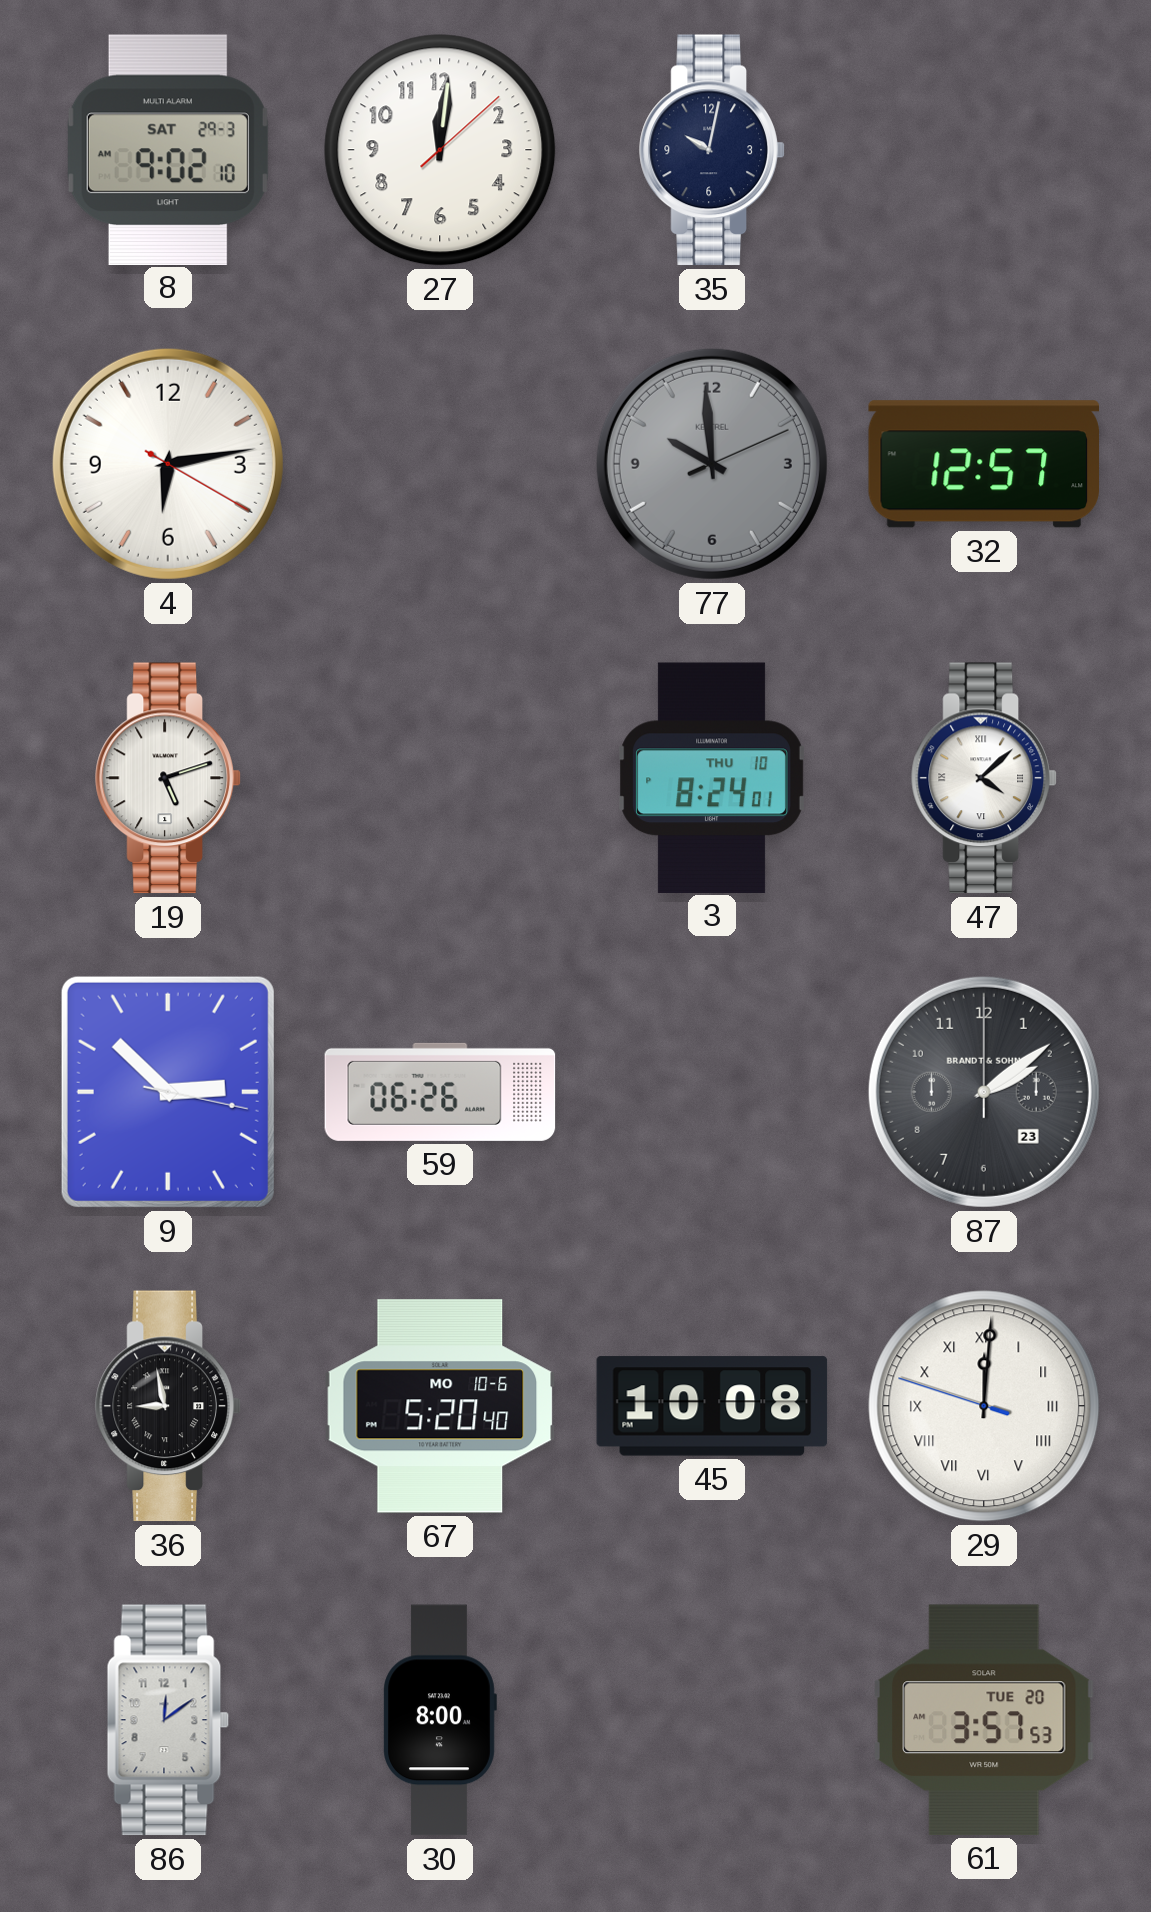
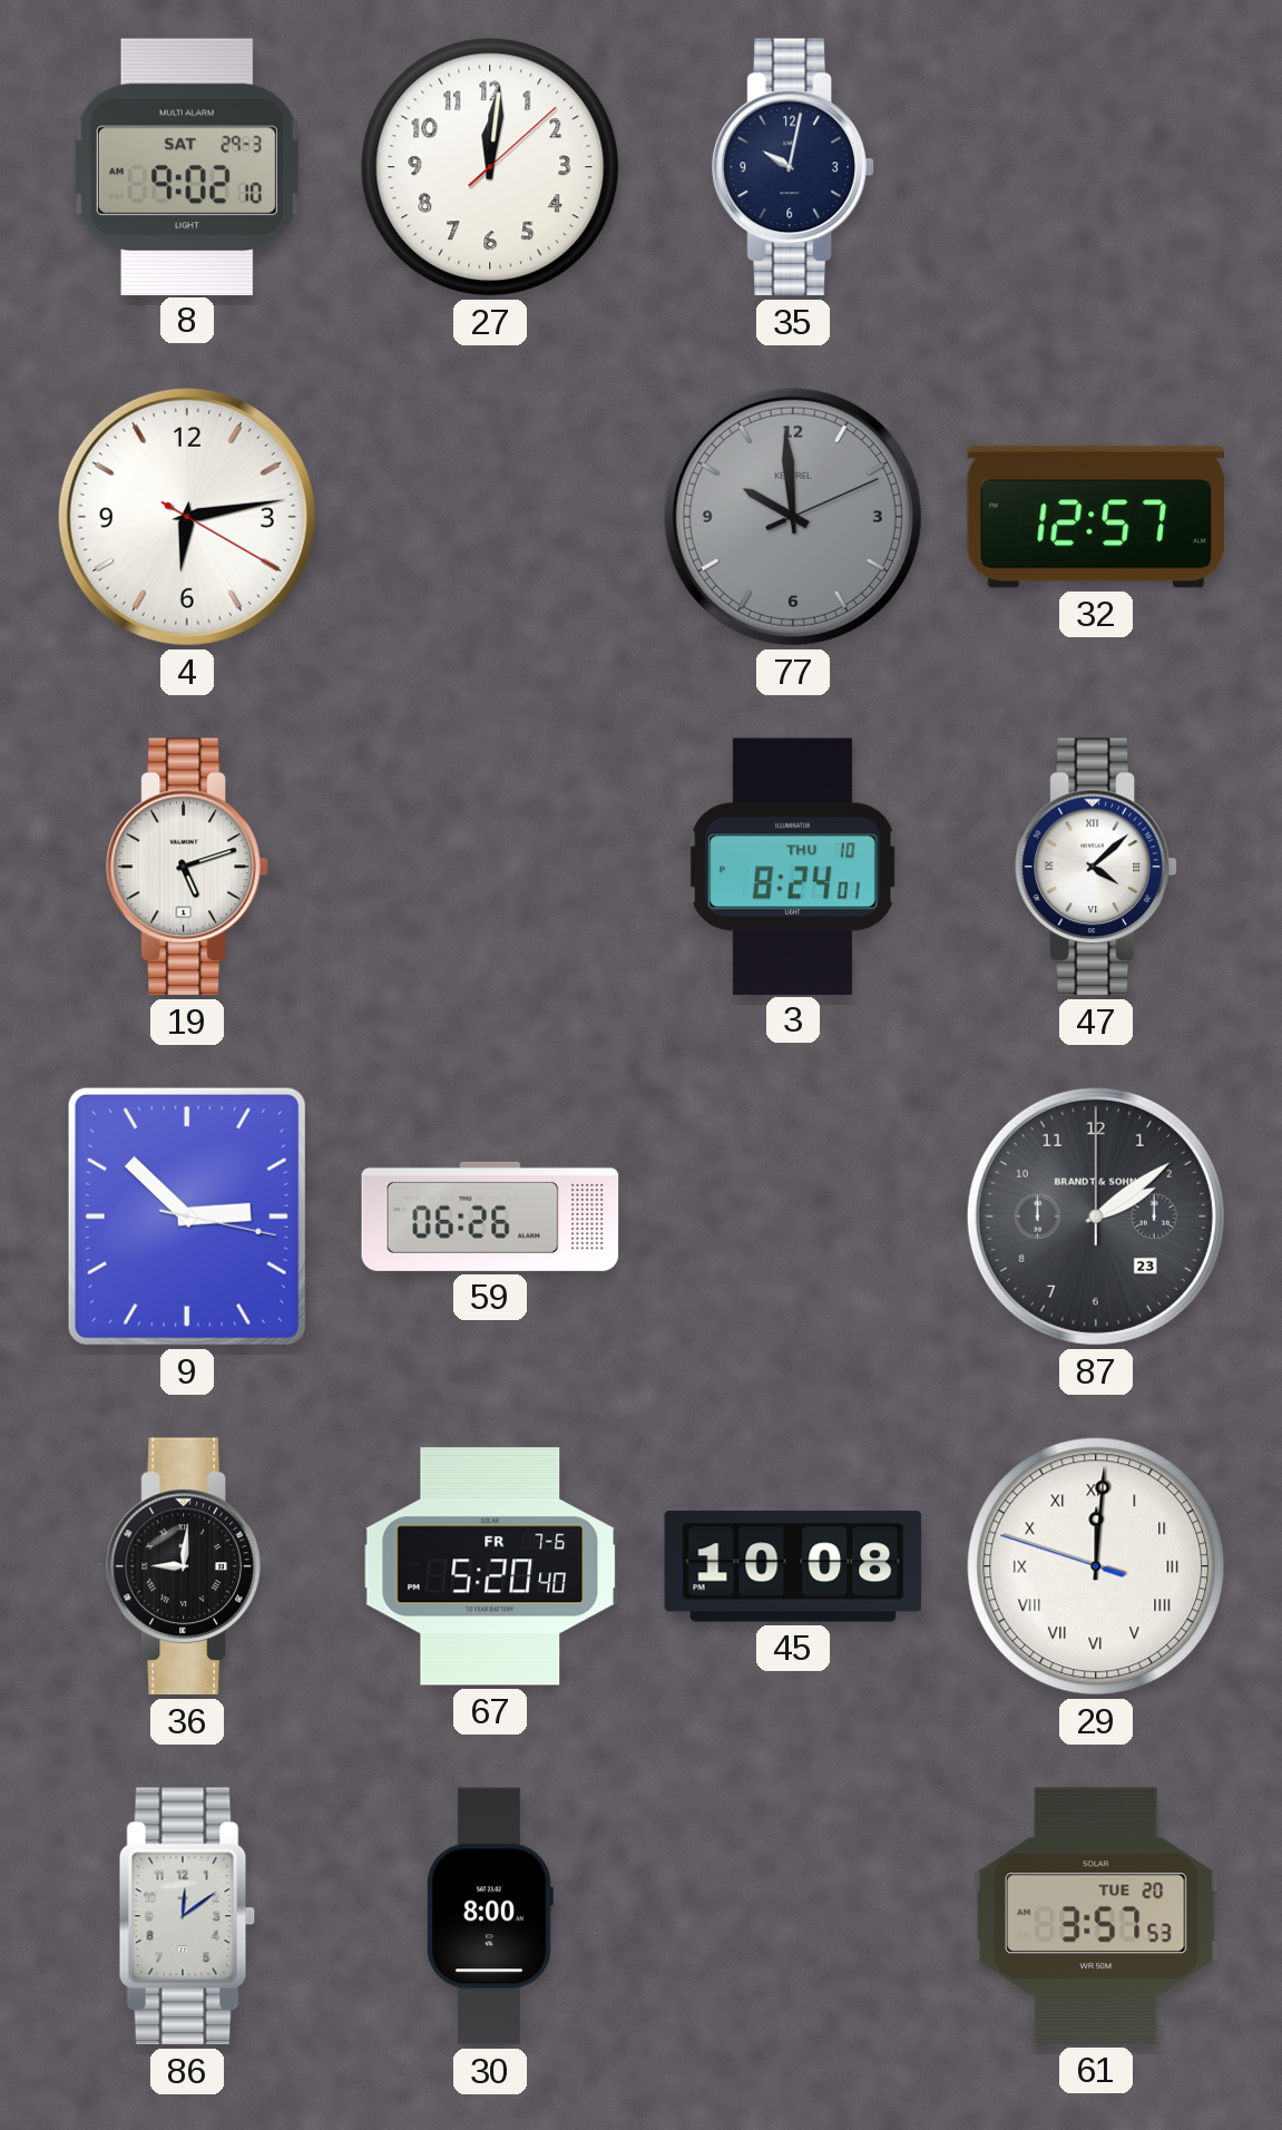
36: 8:58 -> 9:01
67 date: MO 10-6 -> FR 7-6
